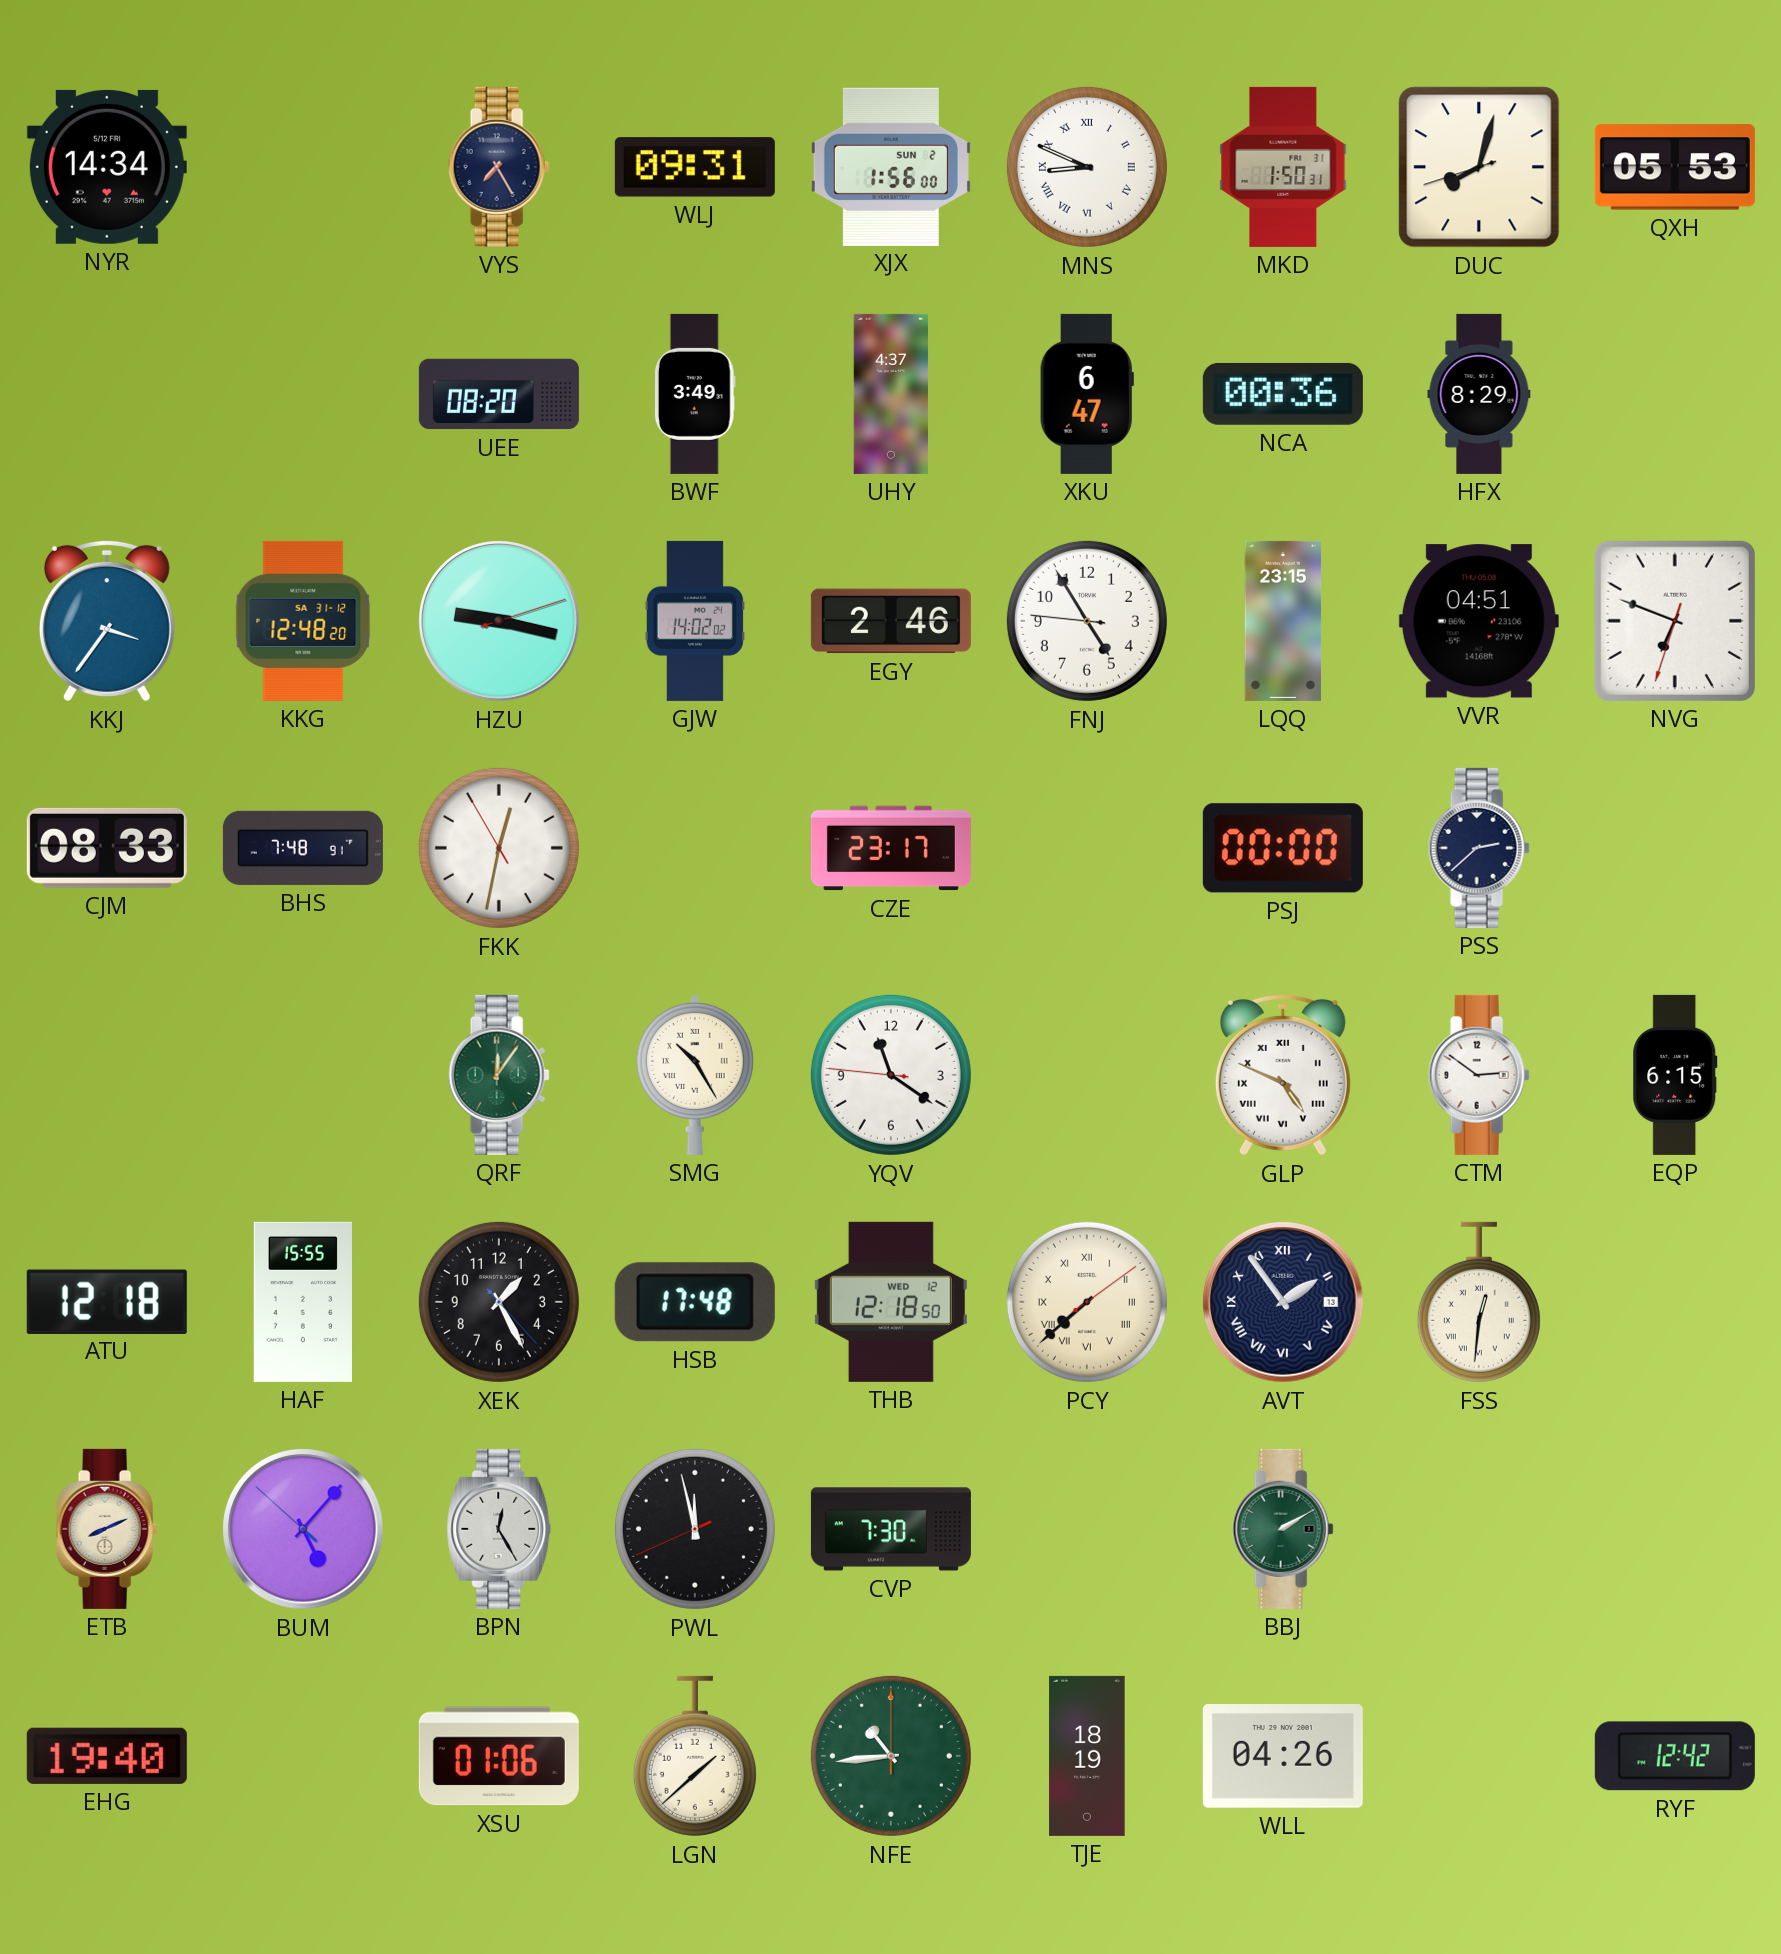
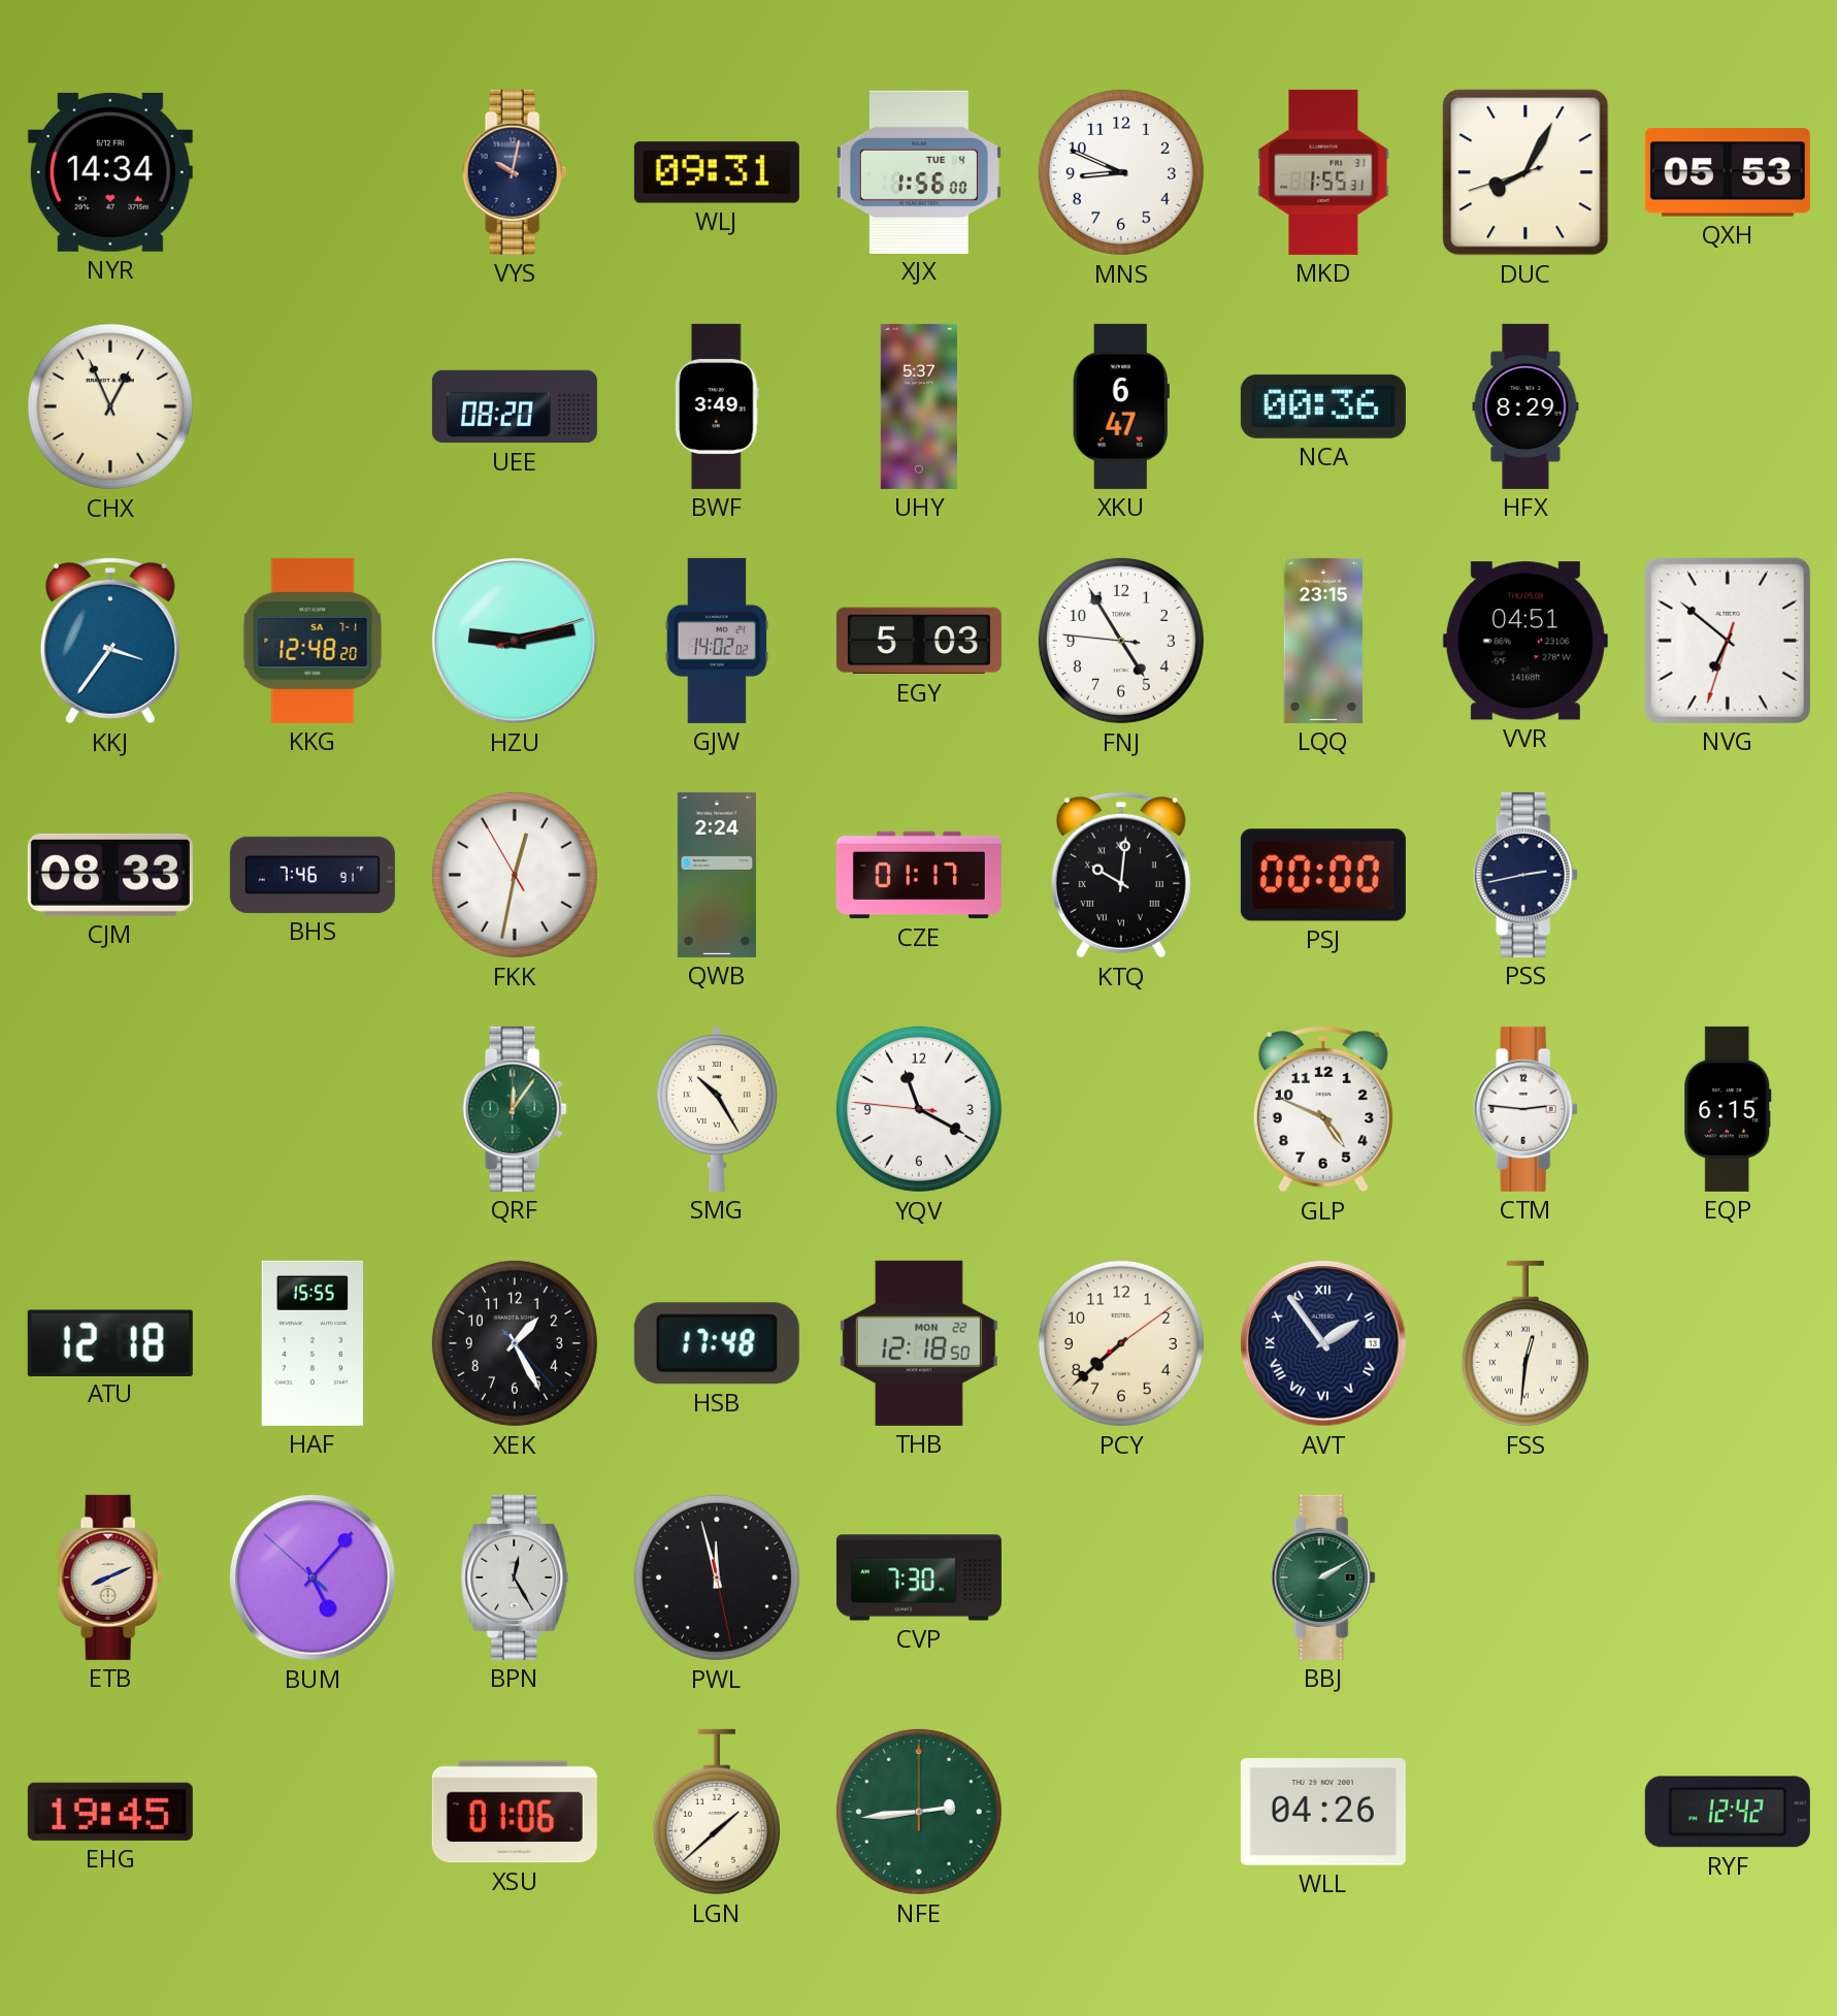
VYS: 7:25 -> 10:02
XJX date: SUN 2 -> TUE 4
MNS numerals: Roman -> Arabic
MKD: 1:50 -> 1:55
DUC: 8:02 -> 8:04
CHX: none -> 12:56
UHY: 4:37 -> 5:37
KKG date: SA 31-12 -> SA 7-1
HZU: 9:17 -> 9:13
EGY: 2:46 -> 5:03
NVG: 6:48 -> 6:51
BHS: 7:48 -> 7:46
QWB: none -> 2:24
CZE: 23:17 -> 01:17
KTQ: none -> 10:01
PSS: 2:38 -> 2:43
YQV: 11:20 -> 11:19
GLP numerals: Roman -> Arabic
CTM: 2:51 -> 2:46
THB date: WED 12 -> MON 22
PCY numerals: Roman -> Arabic
PWL: 11:57:41 -> 11:57:28
EHG: 19:40 -> 19:45
NFE: 10:44 -> 2:44
TJE: 18:19 -> none
